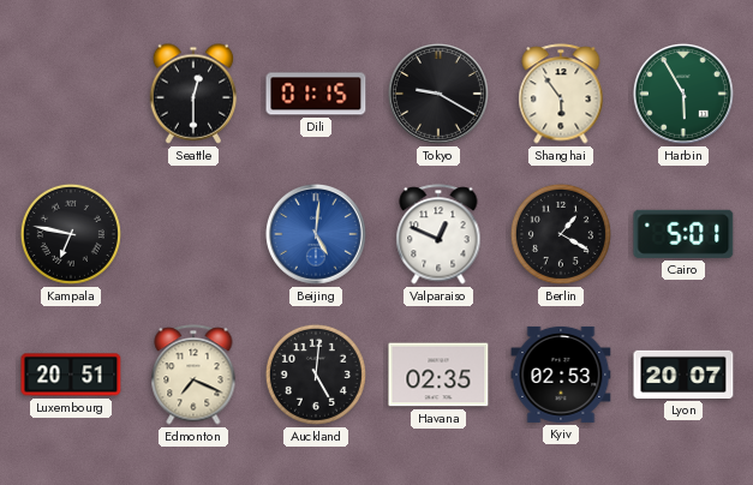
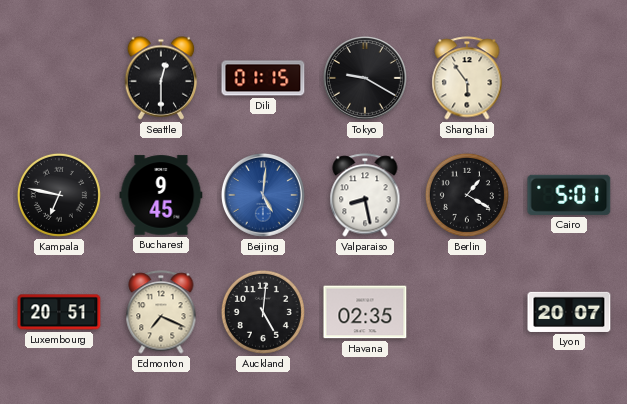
Harbin: 5:55 -> none
Bucharest: none -> 9:45
Valparaiso: 12:49 -> 8:28
Kyiv: 02:53 -> none
